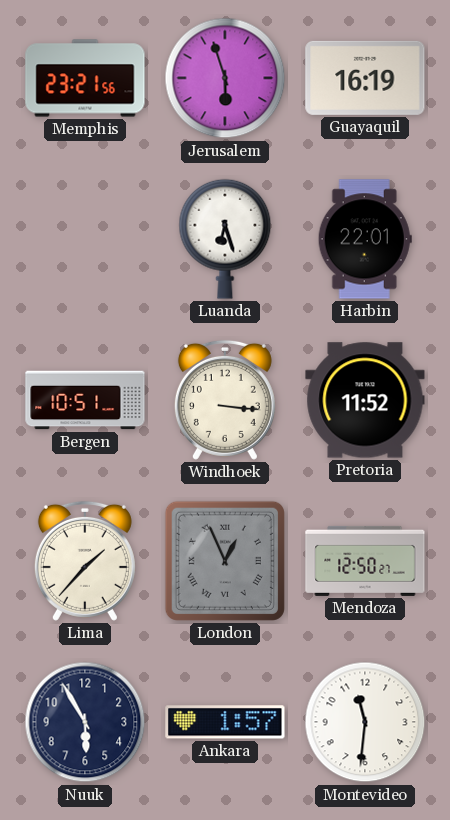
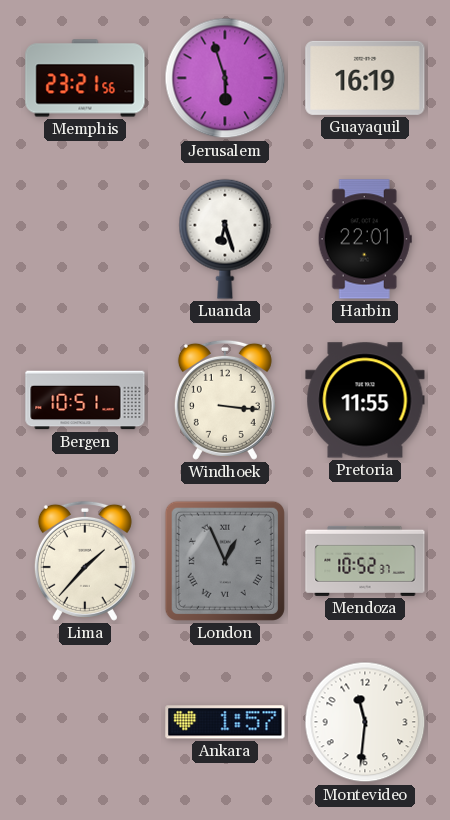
Pretoria: 11:52 -> 11:55
Mendoza: 12:50 -> 10:52
Nuuk: 5:55 -> none
